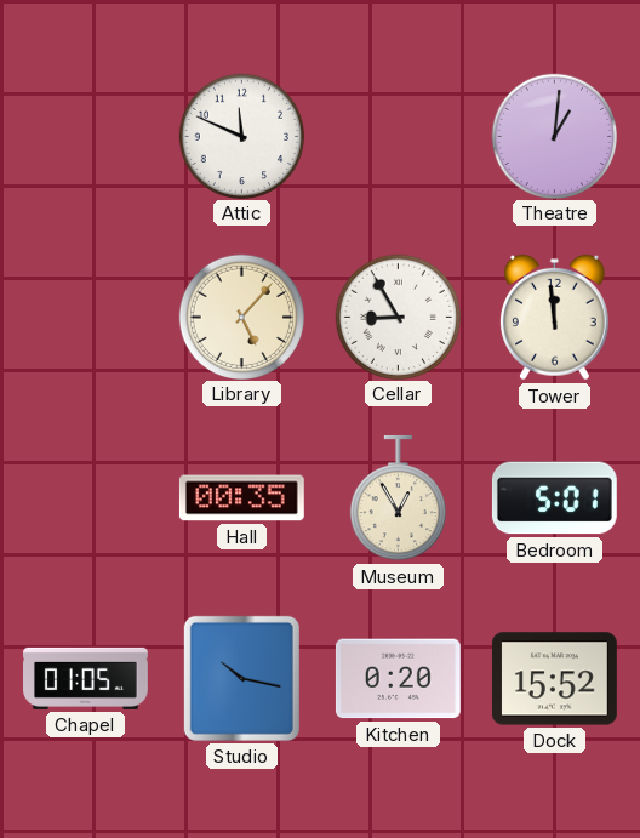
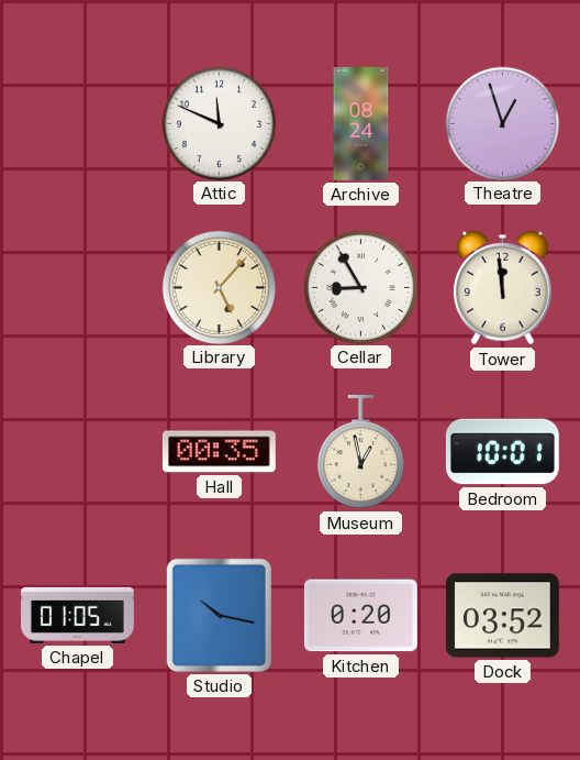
Archive: none -> 08:24
Theatre: 1:01 -> 12:57
Museum: 12:55 -> 12:58
Bedroom: 5:01 -> 10:01
Dock: 15:52 -> 03:52
